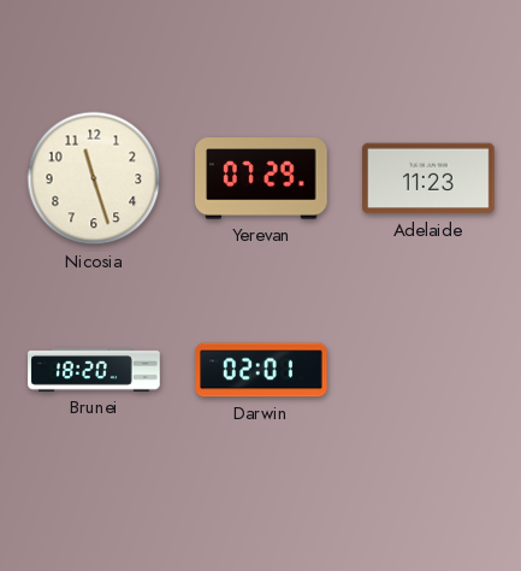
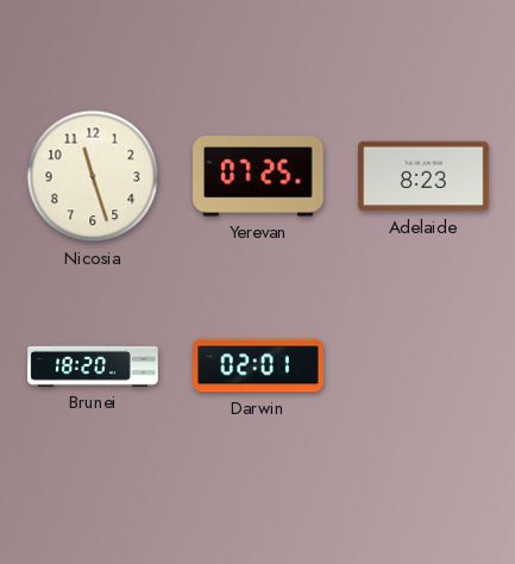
Yerevan: 07:29 -> 07:25
Adelaide: 11:23 -> 8:23
